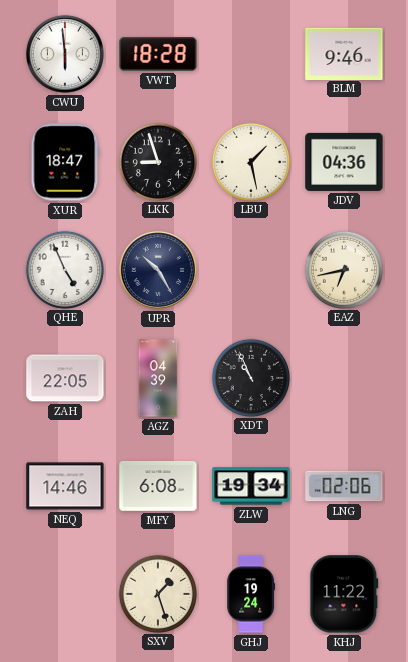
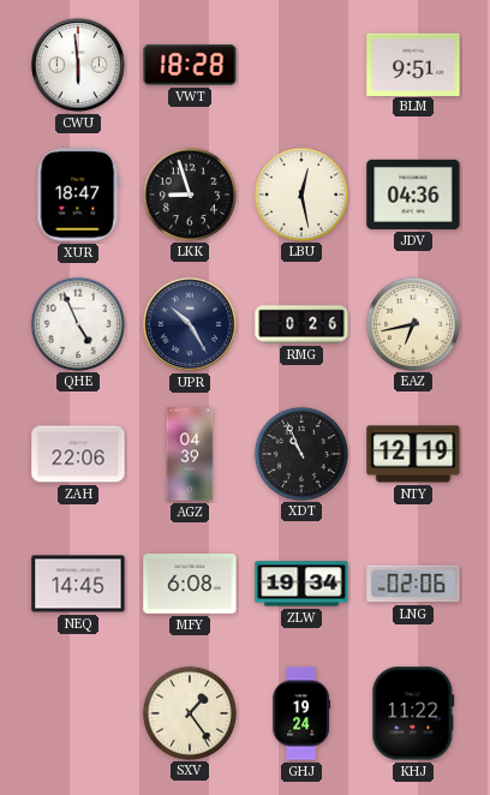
BLM: 9:46 -> 9:51
LBU: 1:28 -> 12:28
RMG: none -> 0:26
ZAH: 22:05 -> 22:06
NTY: none -> 12:19
NEQ: 14:46 -> 14:45
SXV: 1:27 -> 1:24
